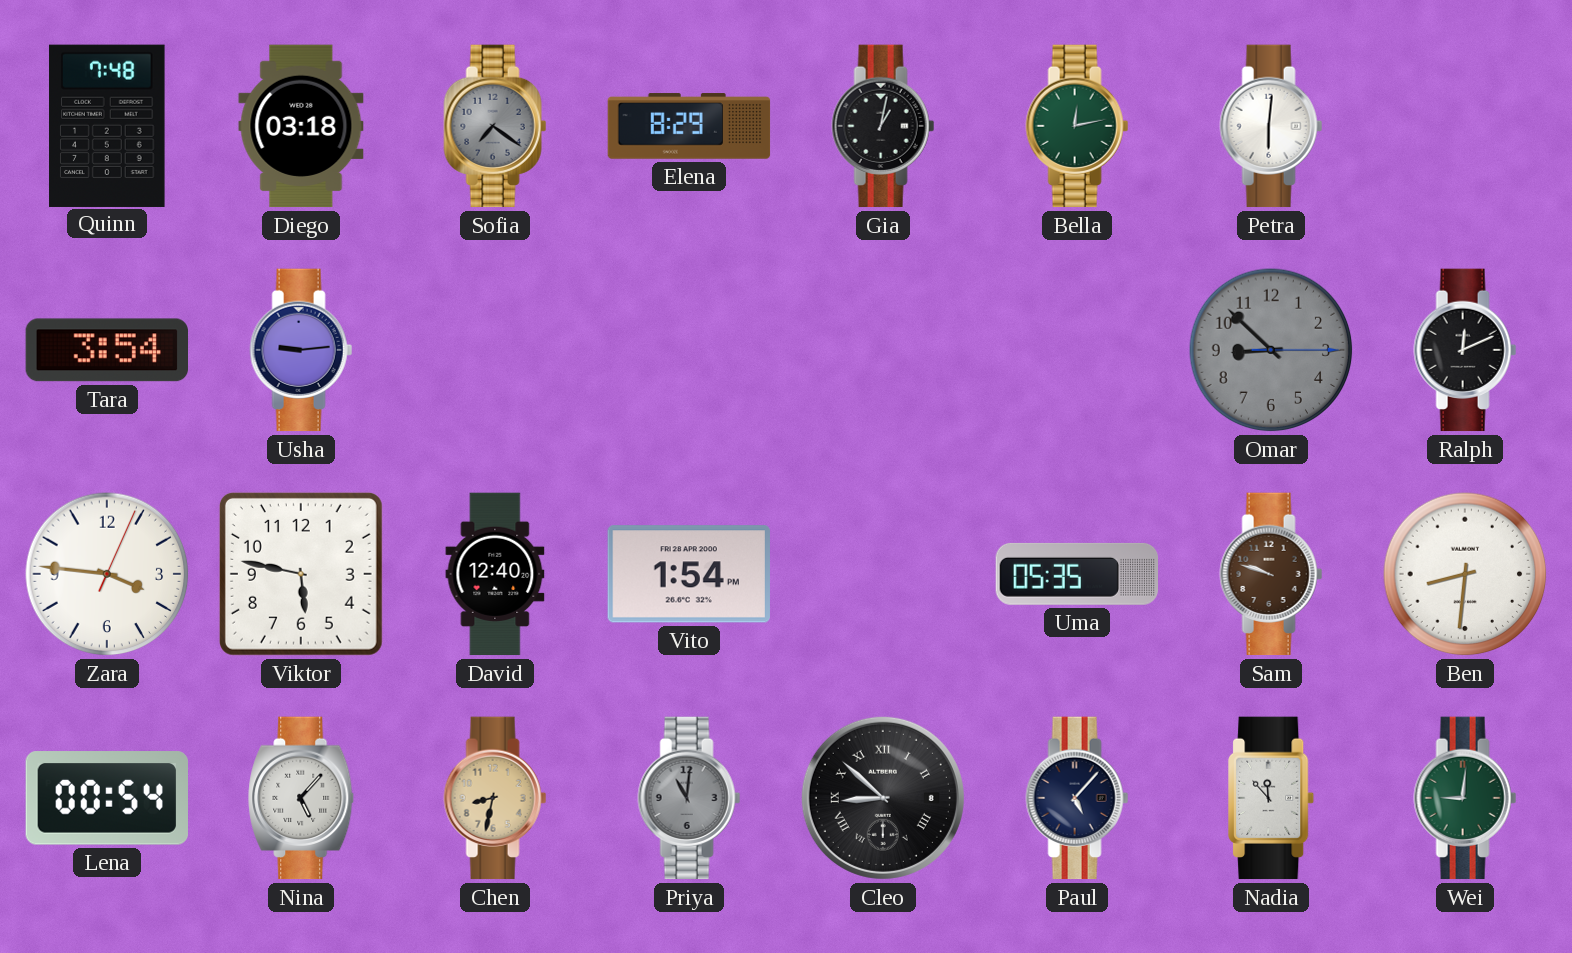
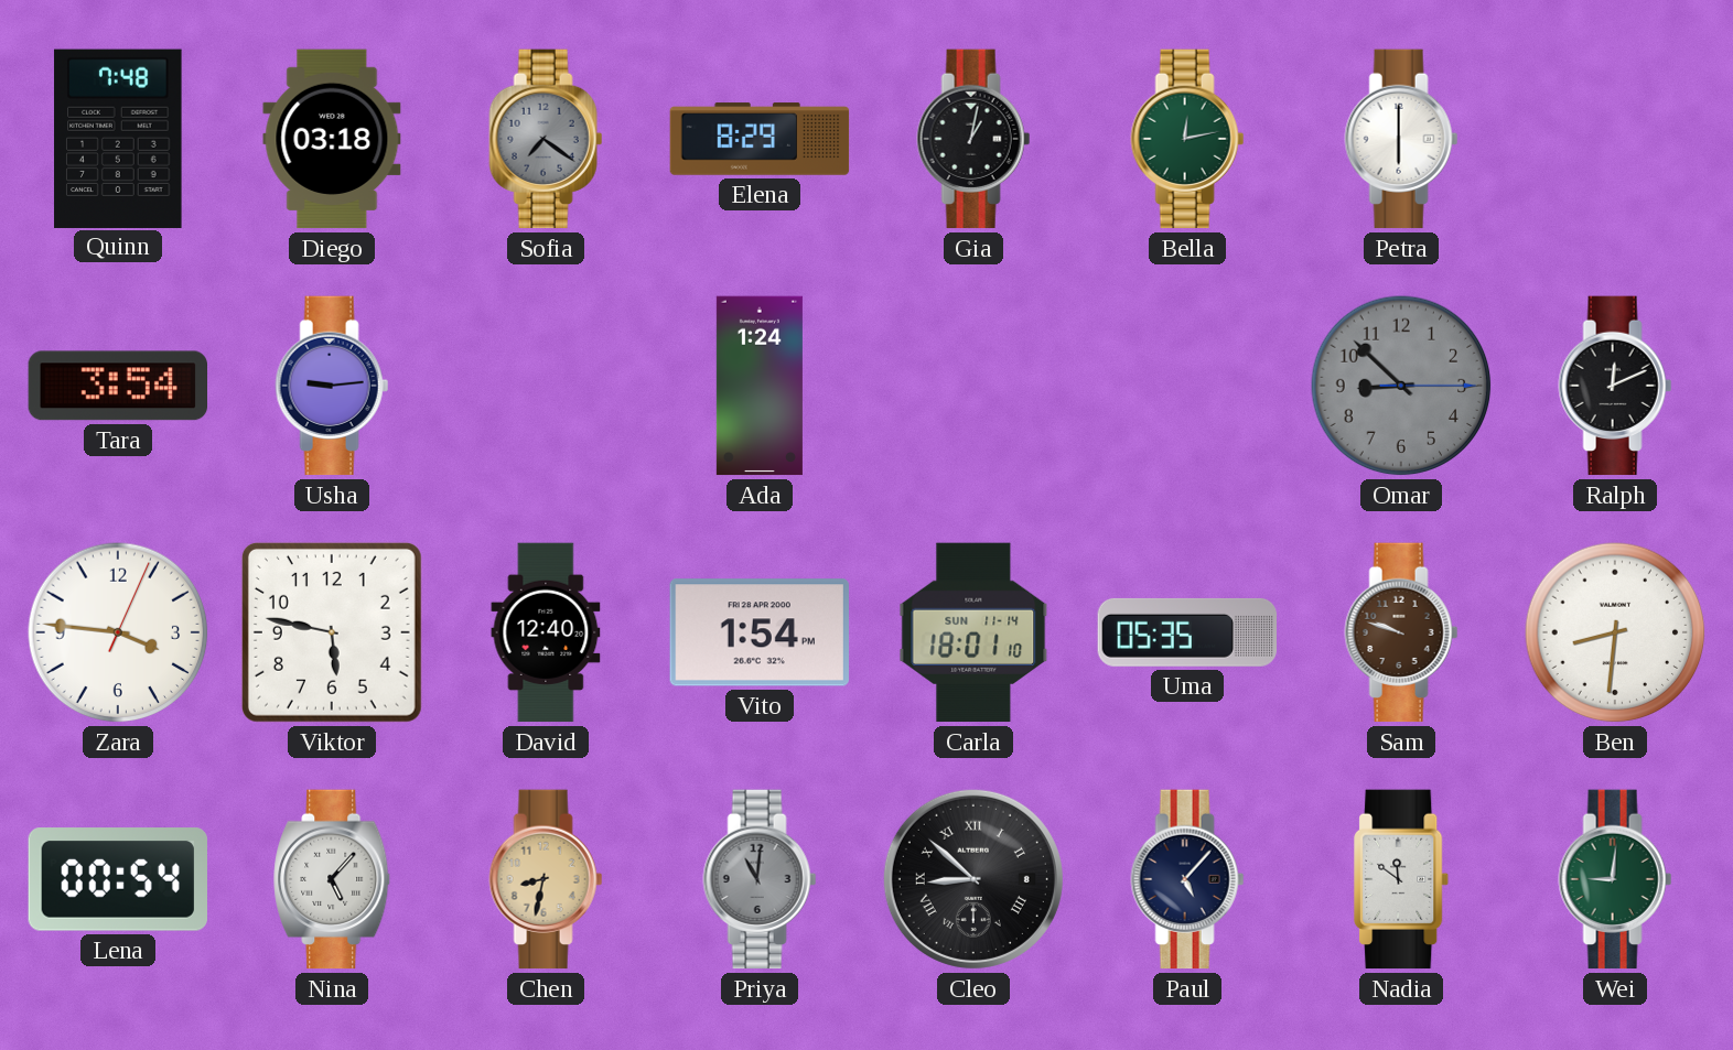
Petra: 6:01 -> 6:00
Ada: none -> 1:24
Carla: none -> 18:01
Nadia: 11:53 -> 11:51
